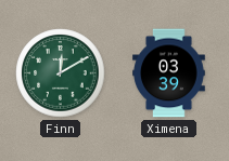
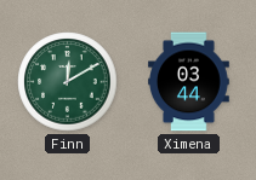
Ximena: 03:39 -> 03:44
